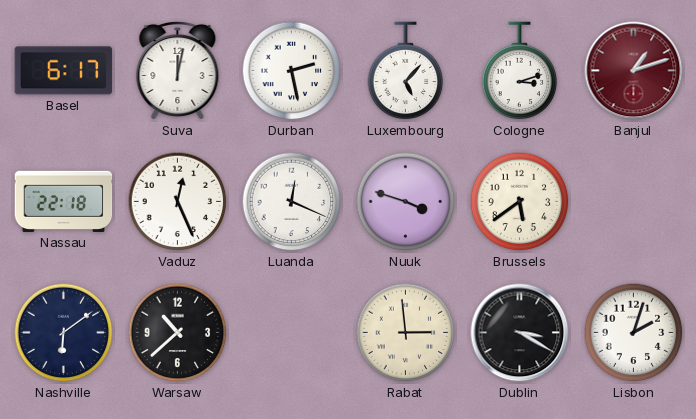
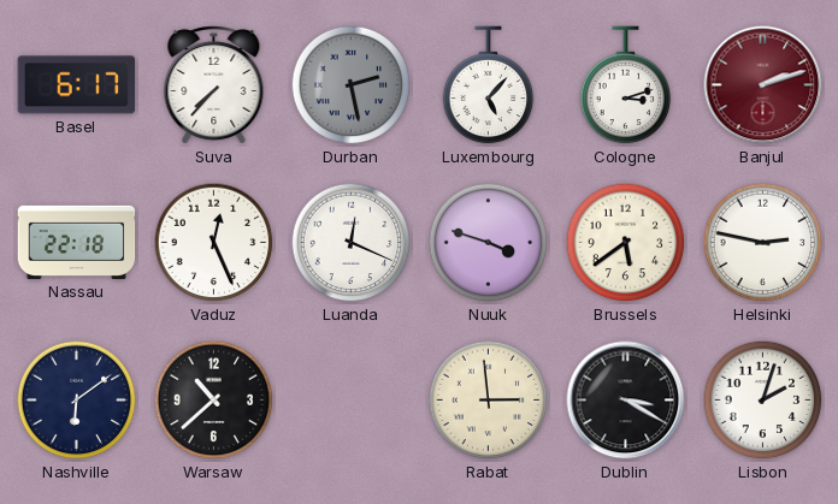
Suva: 12:02 -> 7:37
Durban dial: white -> grey
Banjul: 1:12 -> 2:12
Helsinki: none -> 2:47
